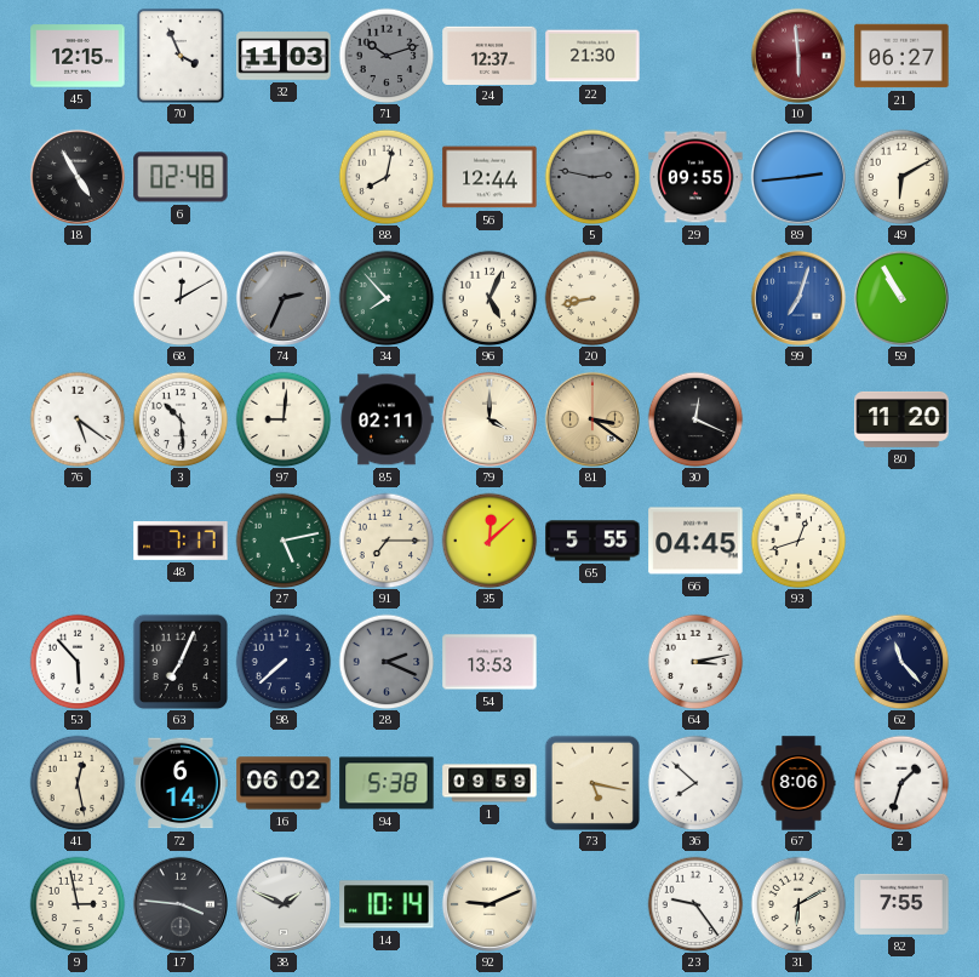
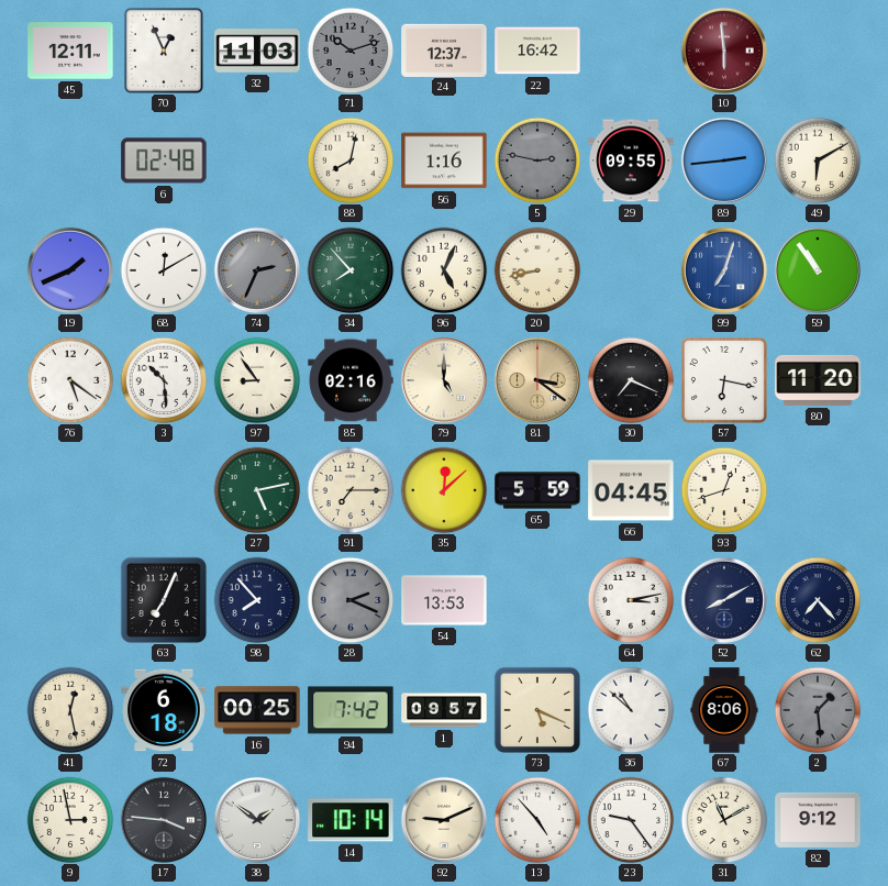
45: 12:15 -> 12:11
70: 3:56 -> 12:56
22: 21:30 -> 16:42
21: 06:27 -> none
18: 4:55 -> none
56: 12:44 -> 1:16
19: none -> 1:41
59: 10:55 -> 10:54
97: 9:01 -> 8:54
85: 02:11 -> 02:16
79: 4:00 -> 5:00
30: 12:19 -> 7:19
57: none -> 6:17
48: 7:17 -> none
65: 5:55 -> 5:59
53: 5:53 -> none
98: 7:38 -> 7:53
52: none -> 8:10
62: 11:23 -> 7:23
72: 6:14 -> 6:18
16: 06:02 -> 00:25
94: 5:38 -> 7:42
1: 09:59 -> 09:57
73: 5:17 -> 5:19
36: 7:52 -> 10:52
2: 1:33 -> 1:29
2 dial: white -> grey
38: 1:49 -> 1:51
13: none -> 4:53
31: 6:10 -> 11:10
82: 7:55 -> 9:12
